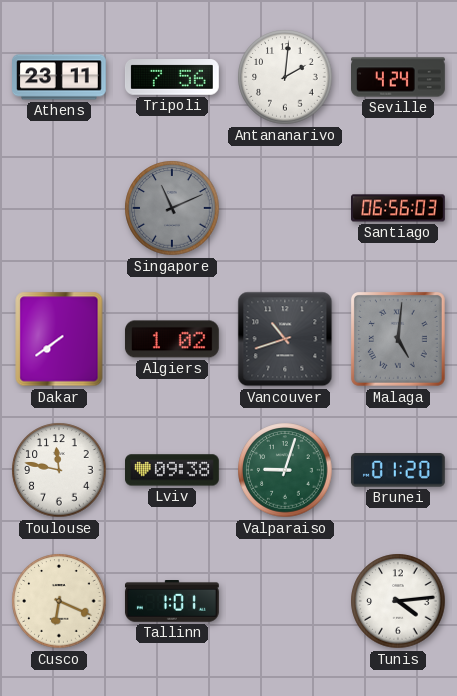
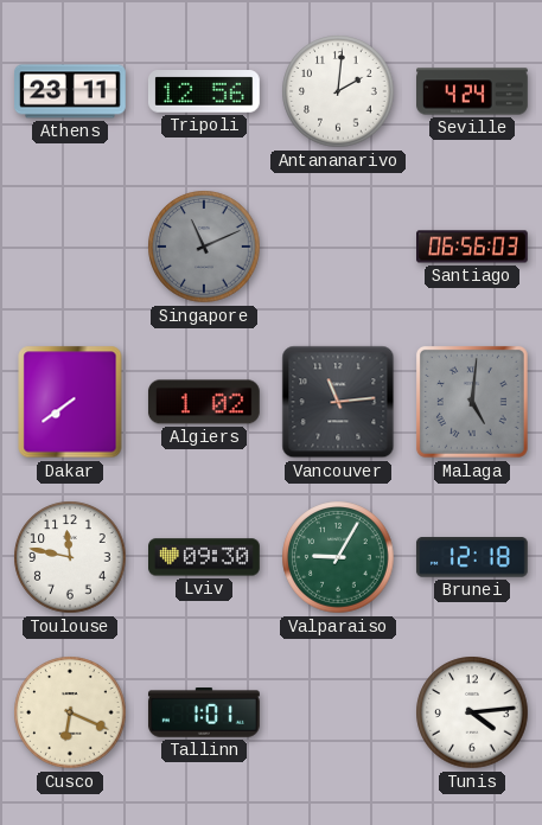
Tripoli: 7:56 -> 12:56
Vancouver: 10:42 -> 11:14
Lviv: 09:38 -> 09:30
Valparaiso: 9:03 -> 9:05
Brunei: 01:20 -> 12:18
